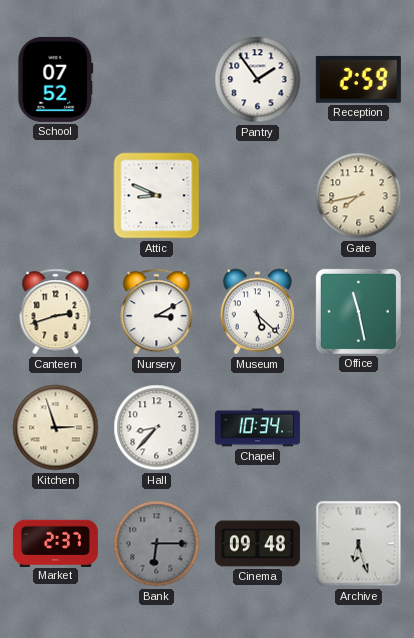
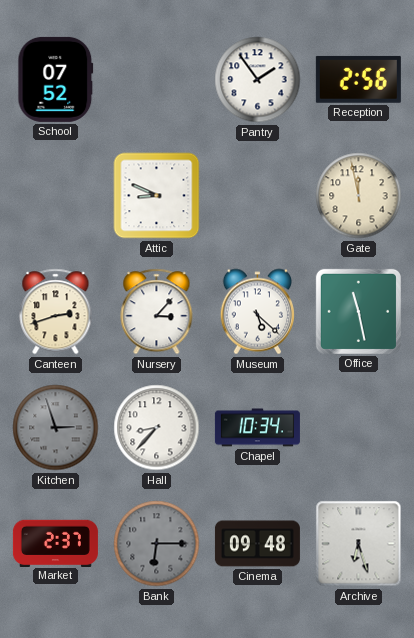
Reception: 2:59 -> 2:56
Gate: 7:43 -> 11:58
Nursery: 3:10 -> 3:07
Kitchen dial: cream -> grey
